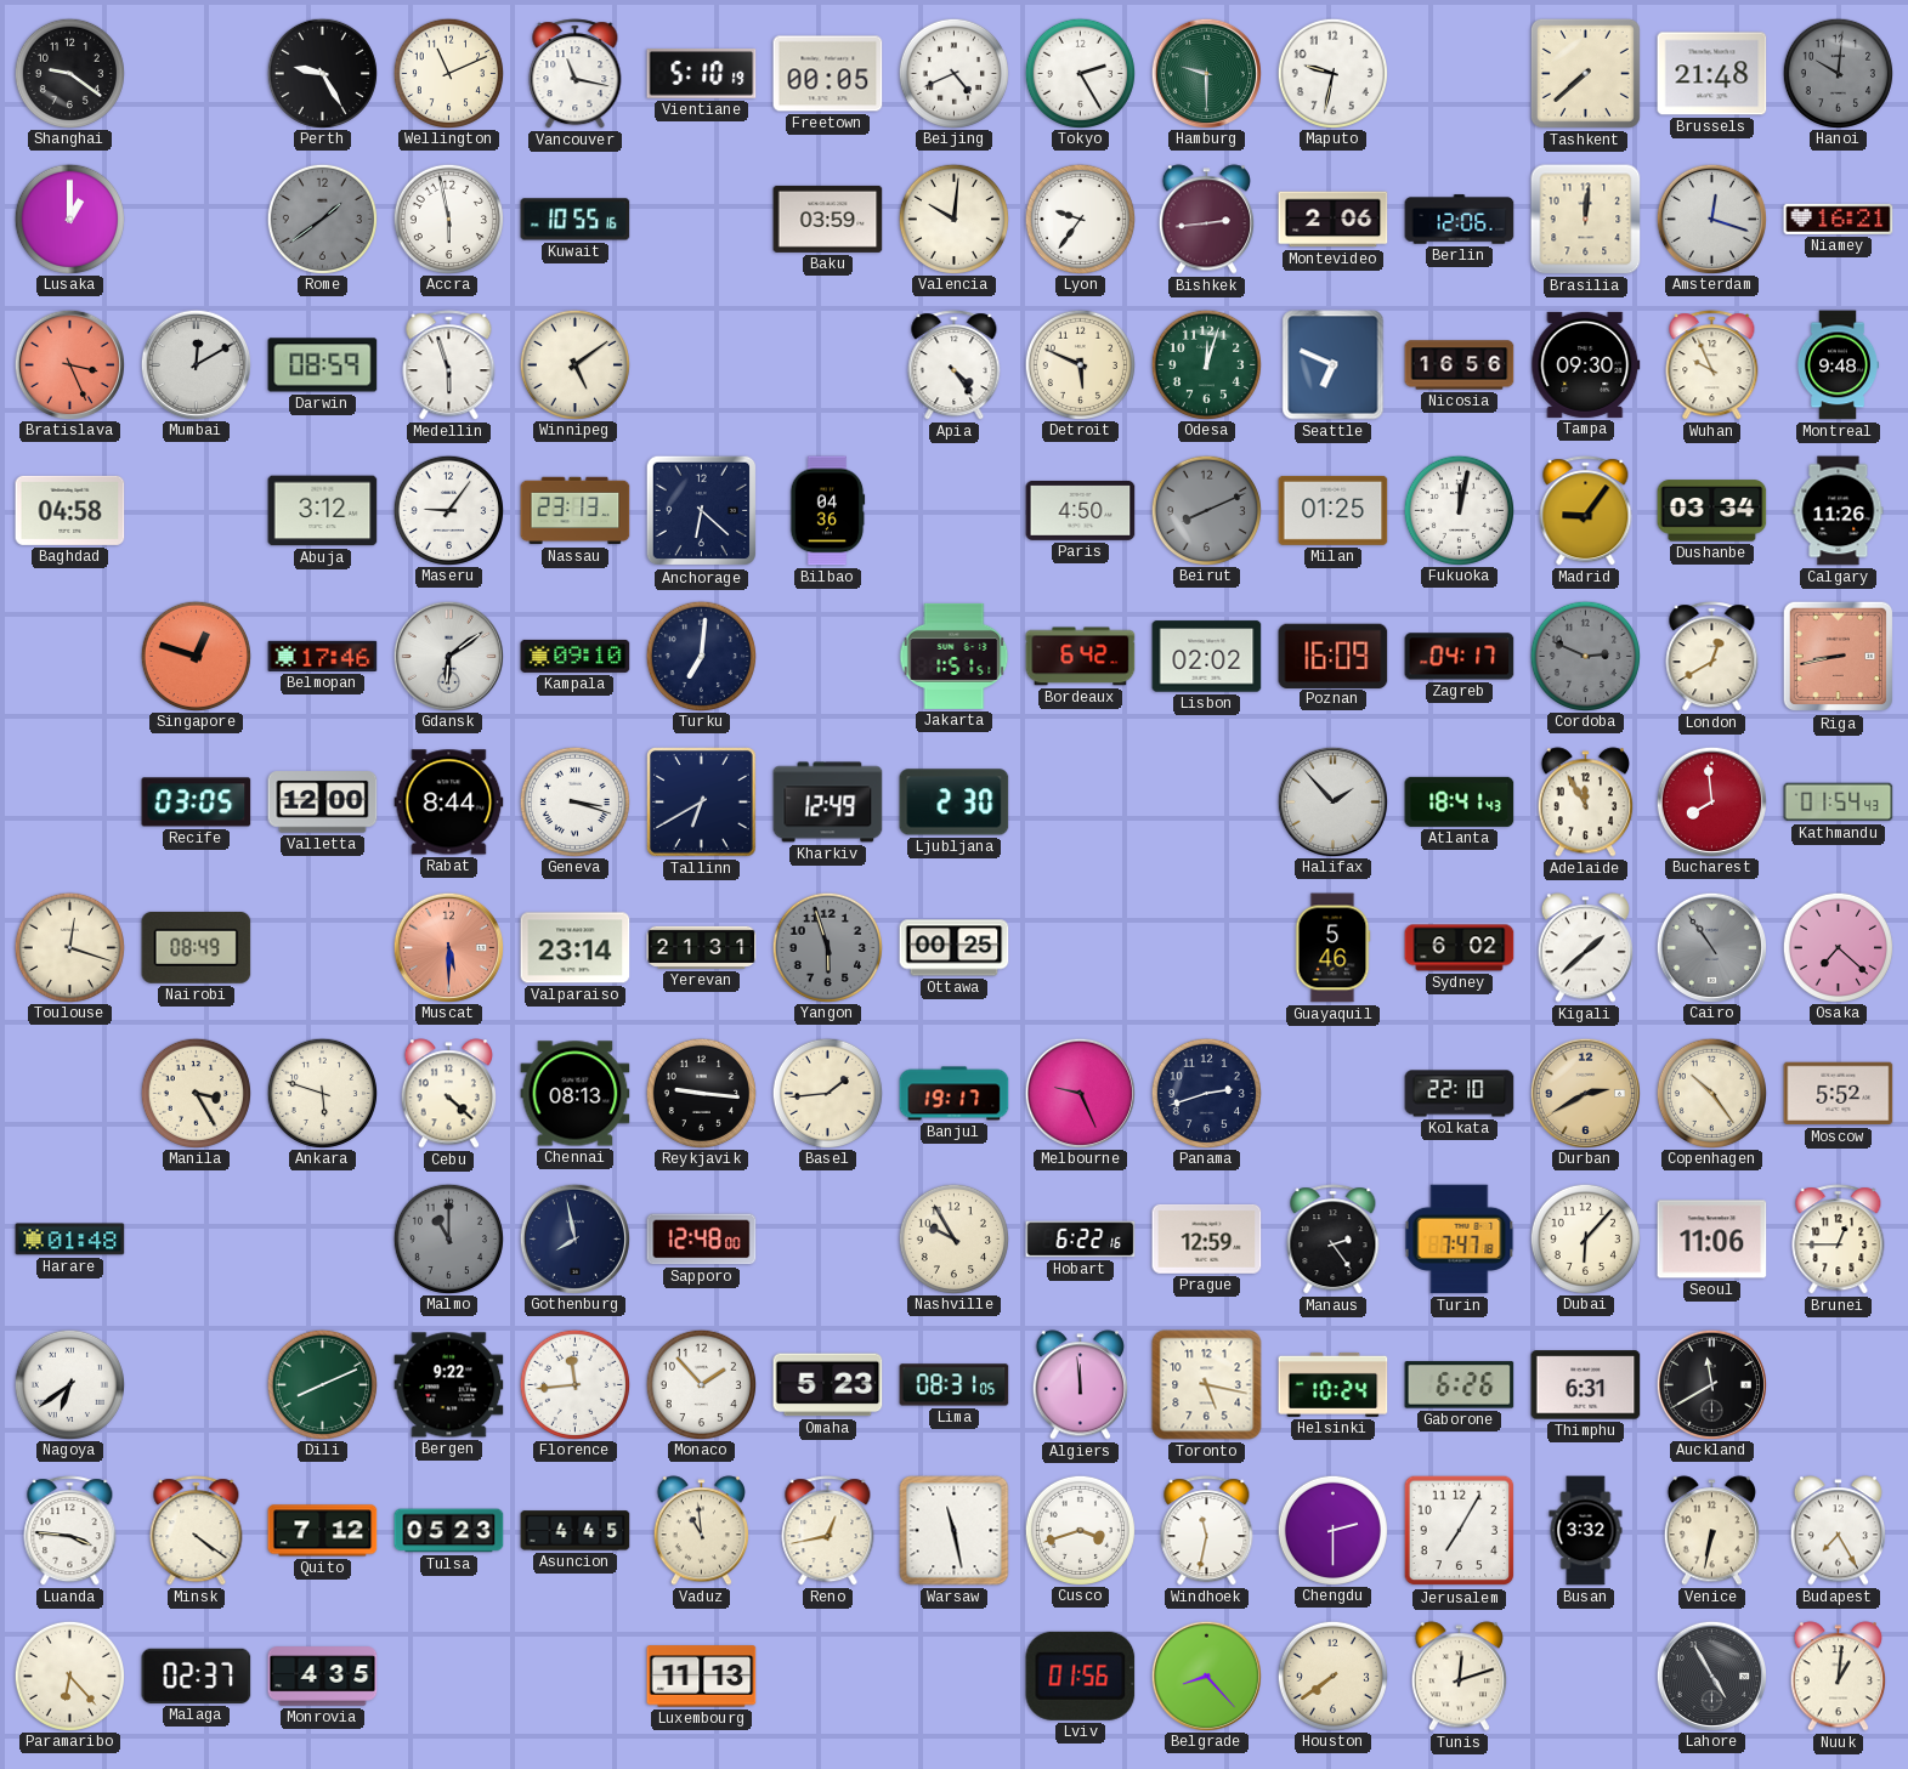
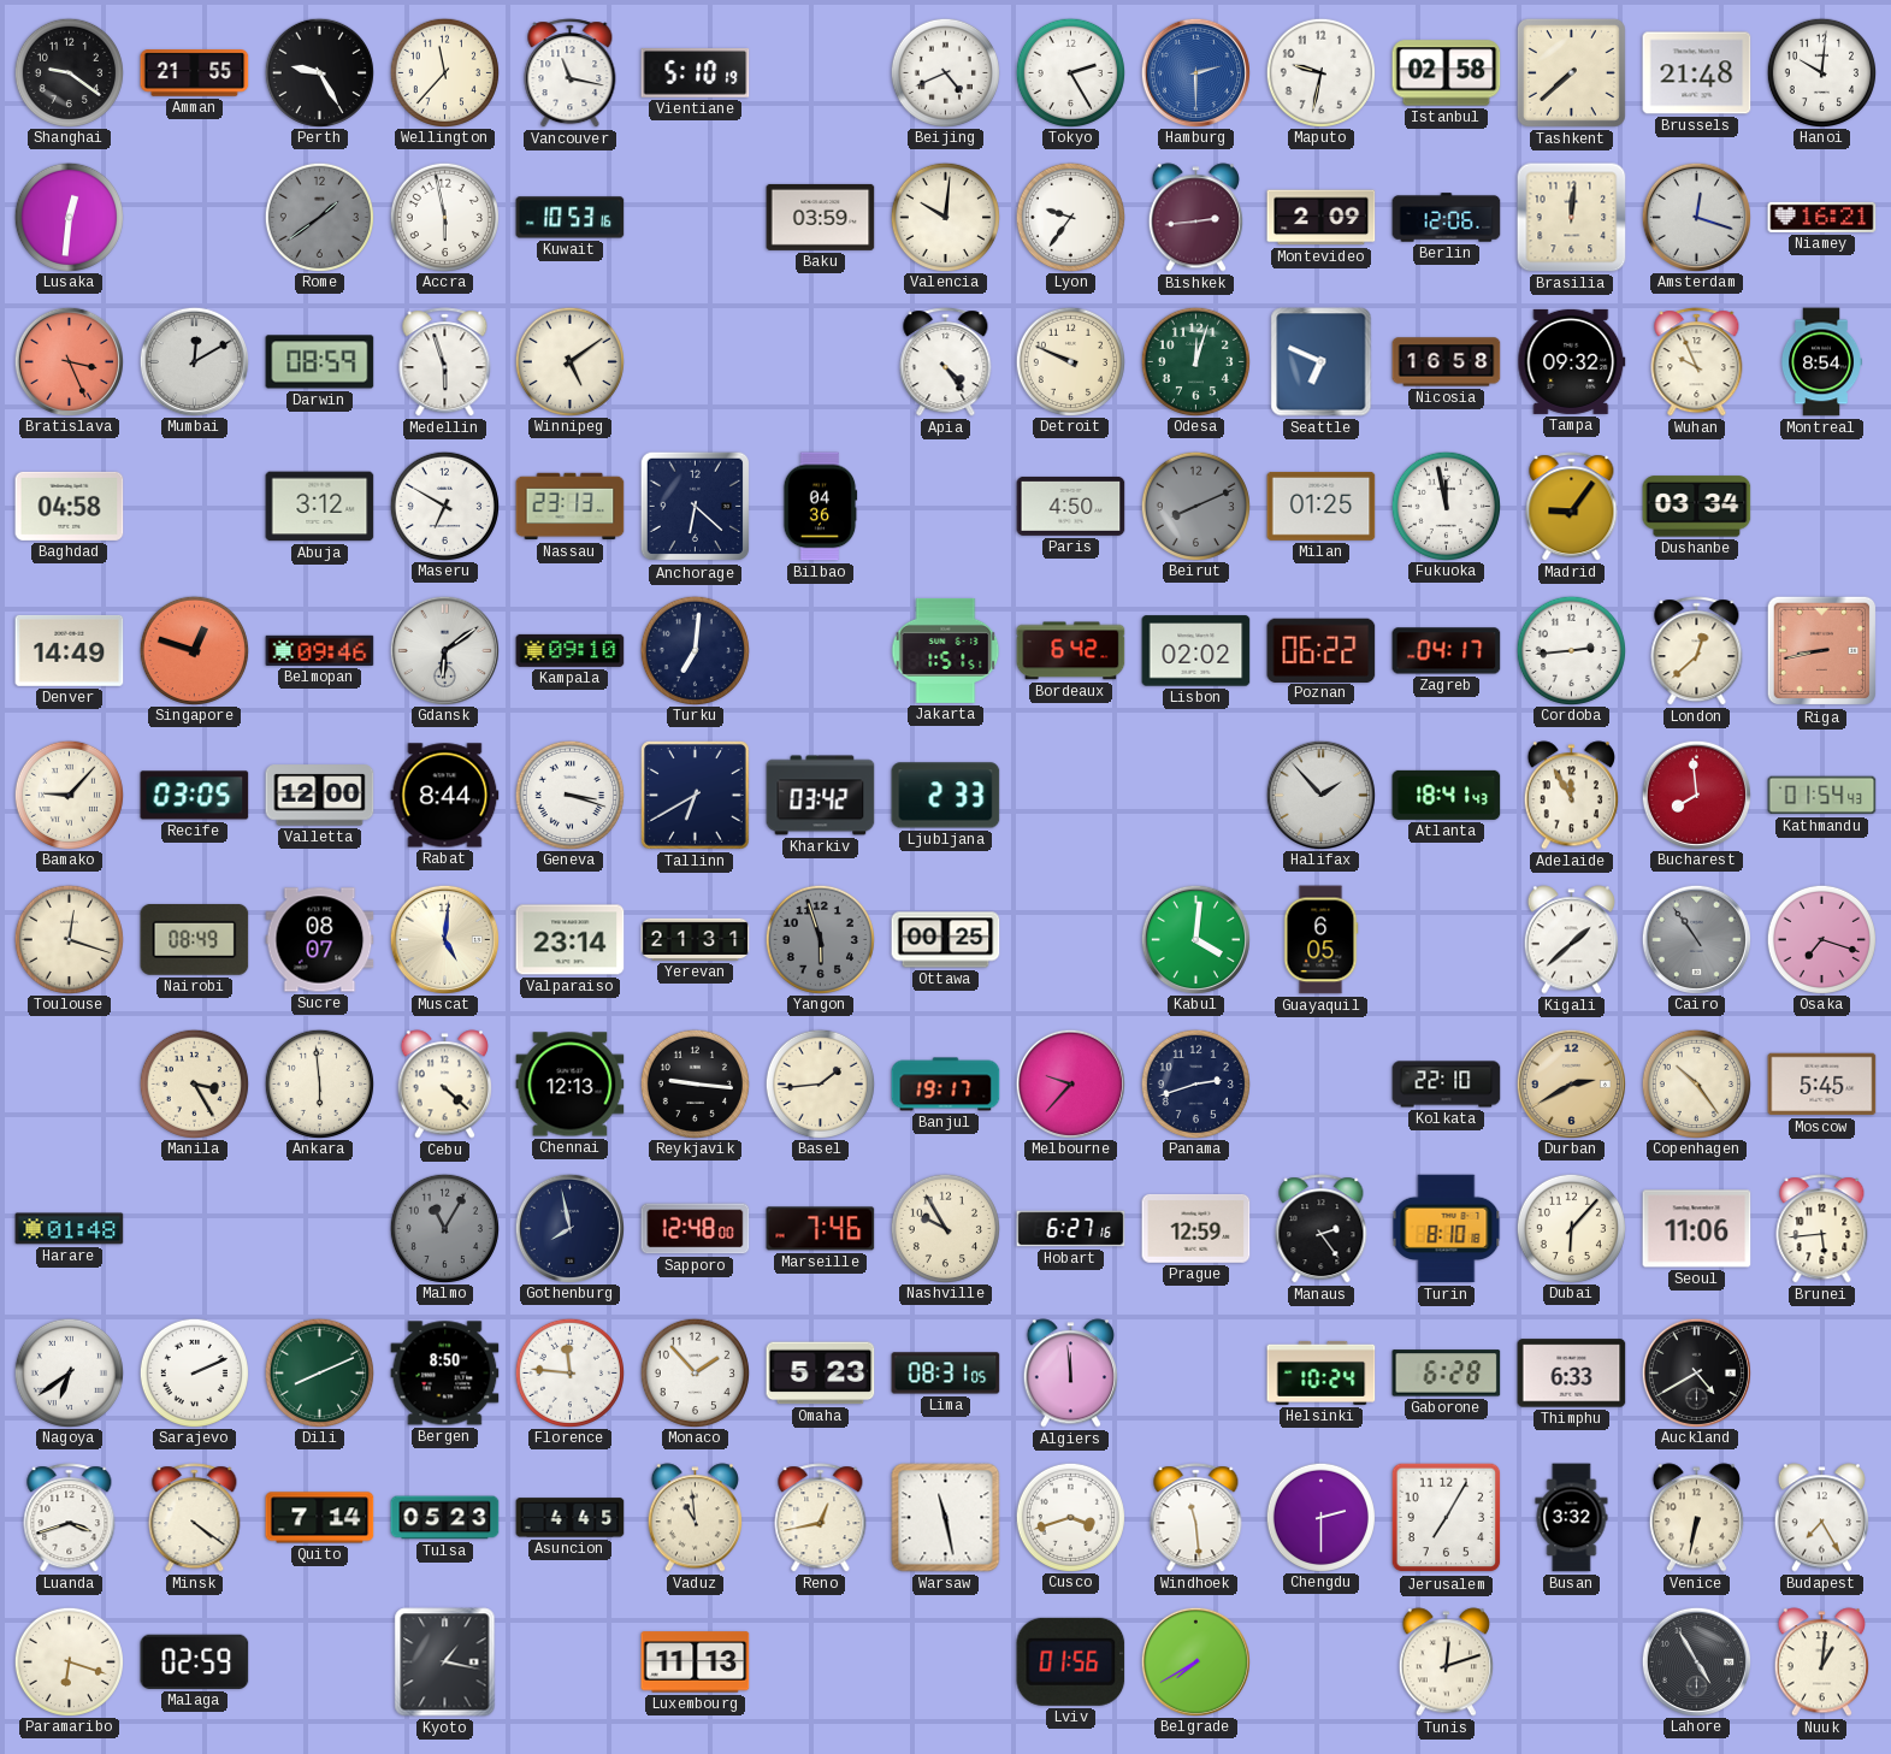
Amman: none -> 21:55
Wellington: 11:11 -> 11:37
Freetown: 00:05 -> none
Hamburg: 9:30 -> 2:30
Hamburg dial: green -> blue
Istanbul: none -> 02:58
Hanoi dial: grey -> white
Lusaka: 1:00 -> 12:31
Kuwait: 10:55 -> 10:53
Montevideo: 2:06 -> 2:09
Detroit: 5:49 -> 9:49
Nicosia: 16:56 -> 16:58
Tampa: 09:30 -> 09:32
Montreal: 9:48 -> 8:54
Maseru: 9:06 -> 6:50
Fukuoka: 12:02 -> 11:58
Calgary: 11:26 -> none
Denver: none -> 14:49
Belmopan: 17:46 -> 09:46
Poznan: 16:09 -> 06:22
Cordoba: 2:49 -> 2:44
Cordoba dial: grey -> white
London: 12:40 -> 12:38
Bamako: none -> 9:07
Kharkiv: 12:49 -> 03:42
Ljubljana: 2:30 -> 2:33
Sucre: none -> 08:07
Muscat: 5:30 -> 5:01
Muscat dial: salmon -> cream
Kabul: none -> 4:01
Guayaquil: 5:46 -> 6:05
Sydney: 6:02 -> none
Osaka: 7:22 -> 7:18
Ankara: 5:48 -> 5:59
Chennai: 08:13 -> 12:13
Melbourne: 9:26 -> 9:37
Moscow: 5:52 -> 5:45
Malmo: 11:00 -> 11:05
Marseille: none -> 7:46
Hobart: 6:22 -> 6:27
Turin: 7:47 -> 8:10
Brunei: 12:45 -> 5:44
Sarajevo: none -> 2:11
Bergen: 9:22 -> 8:50
Florence: 11:44 -> 11:46
Toronto: 5:17 -> none
Gaborone: 6:26 -> 6:28
Thimphu: 6:31 -> 6:33
Auckland: 11:40 -> 4:40
Luanda: 3:46 -> 3:42
Quito: 7:12 -> 7:14
Windhoek: 11:32 -> 11:29
Paramaribo: 6:23 -> 6:18
Malaga: 02:37 -> 02:59
Monrovia: 4:35 -> none
Kyoto: none -> 1:17
Belgrade: 8:23 -> 7:40
Houston: 7:39 -> none
